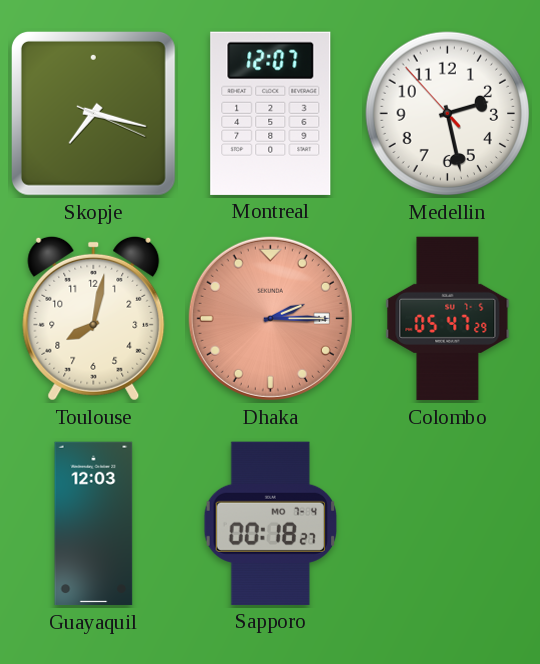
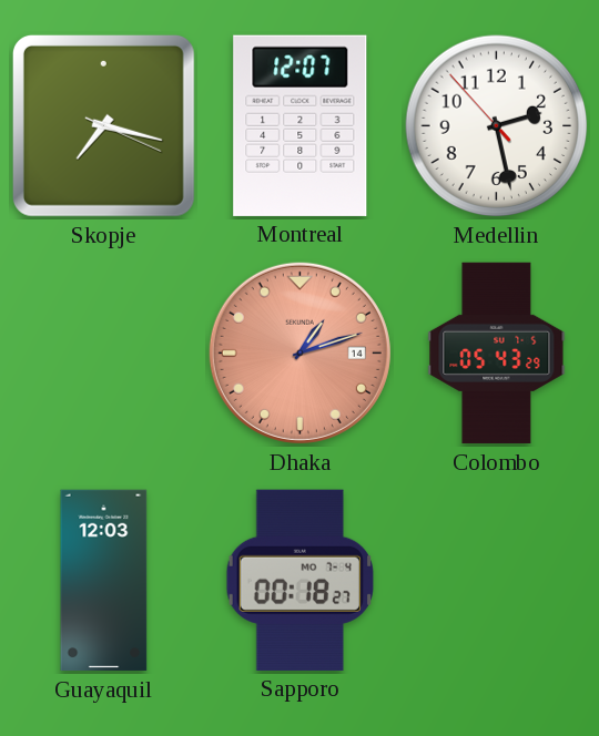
Toulouse: 8:02 -> none
Dhaka: 2:15 -> 1:12
Colombo: 05:47 -> 05:43
